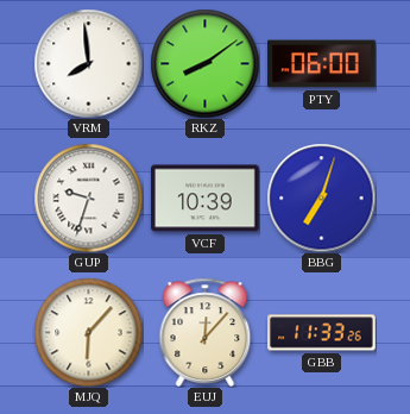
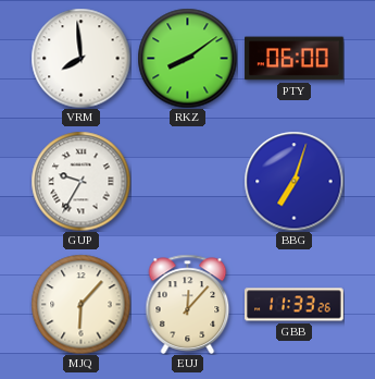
GUP: 9:33 -> 9:35
VCF: 10:39 -> none
